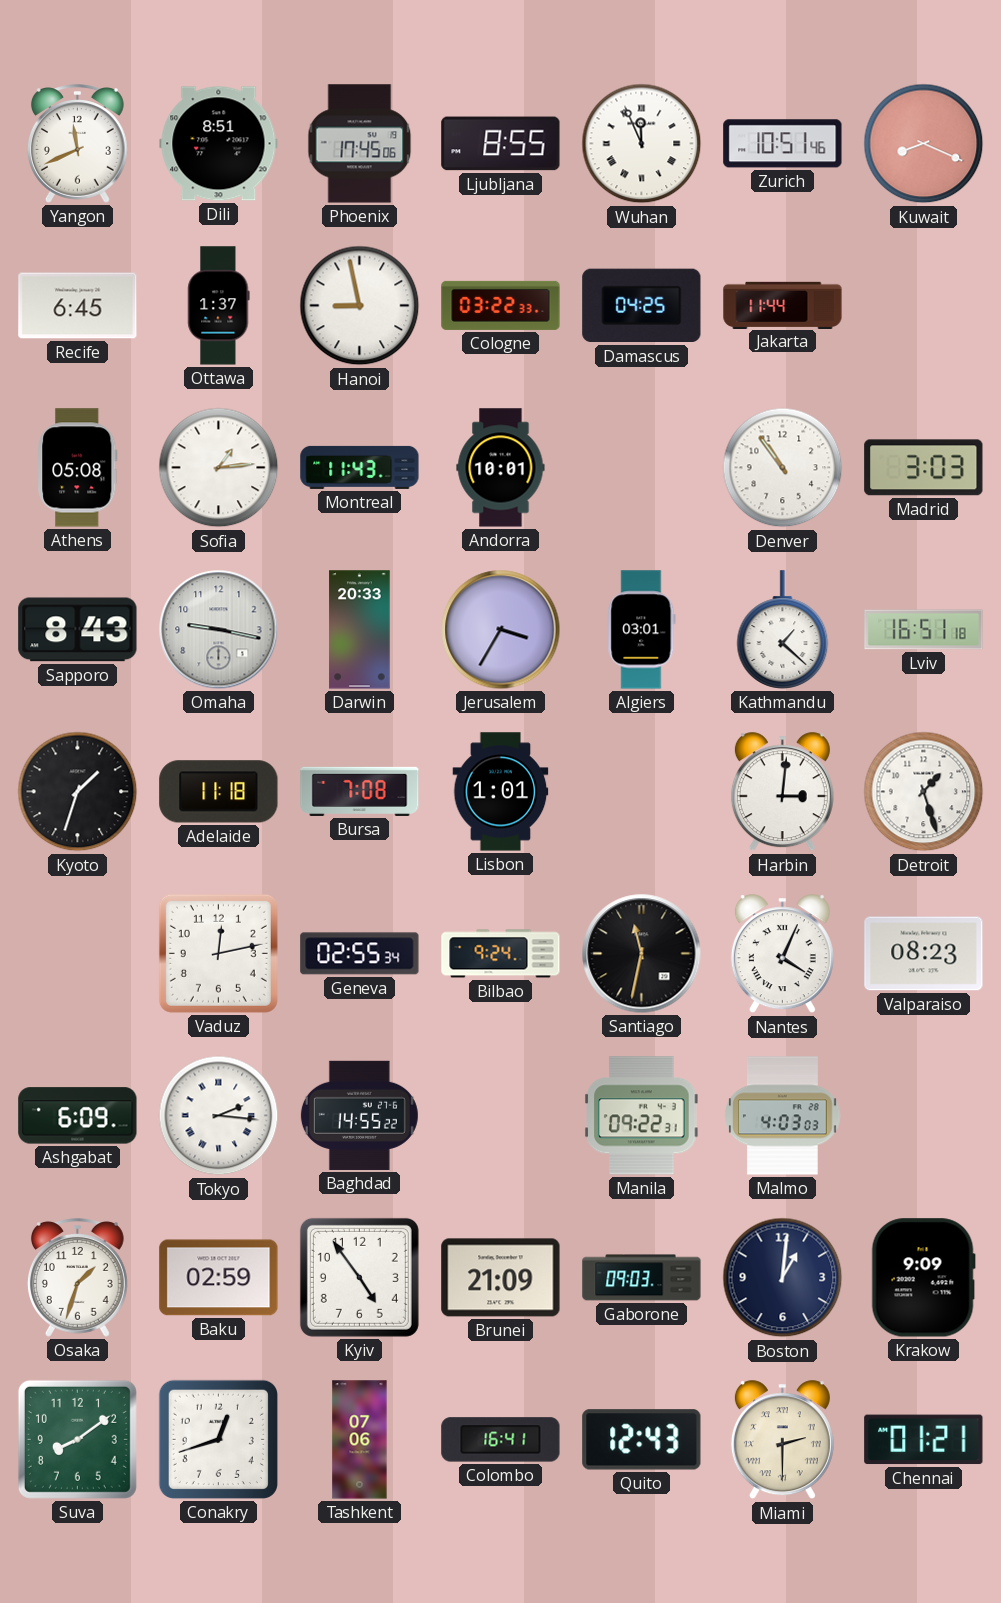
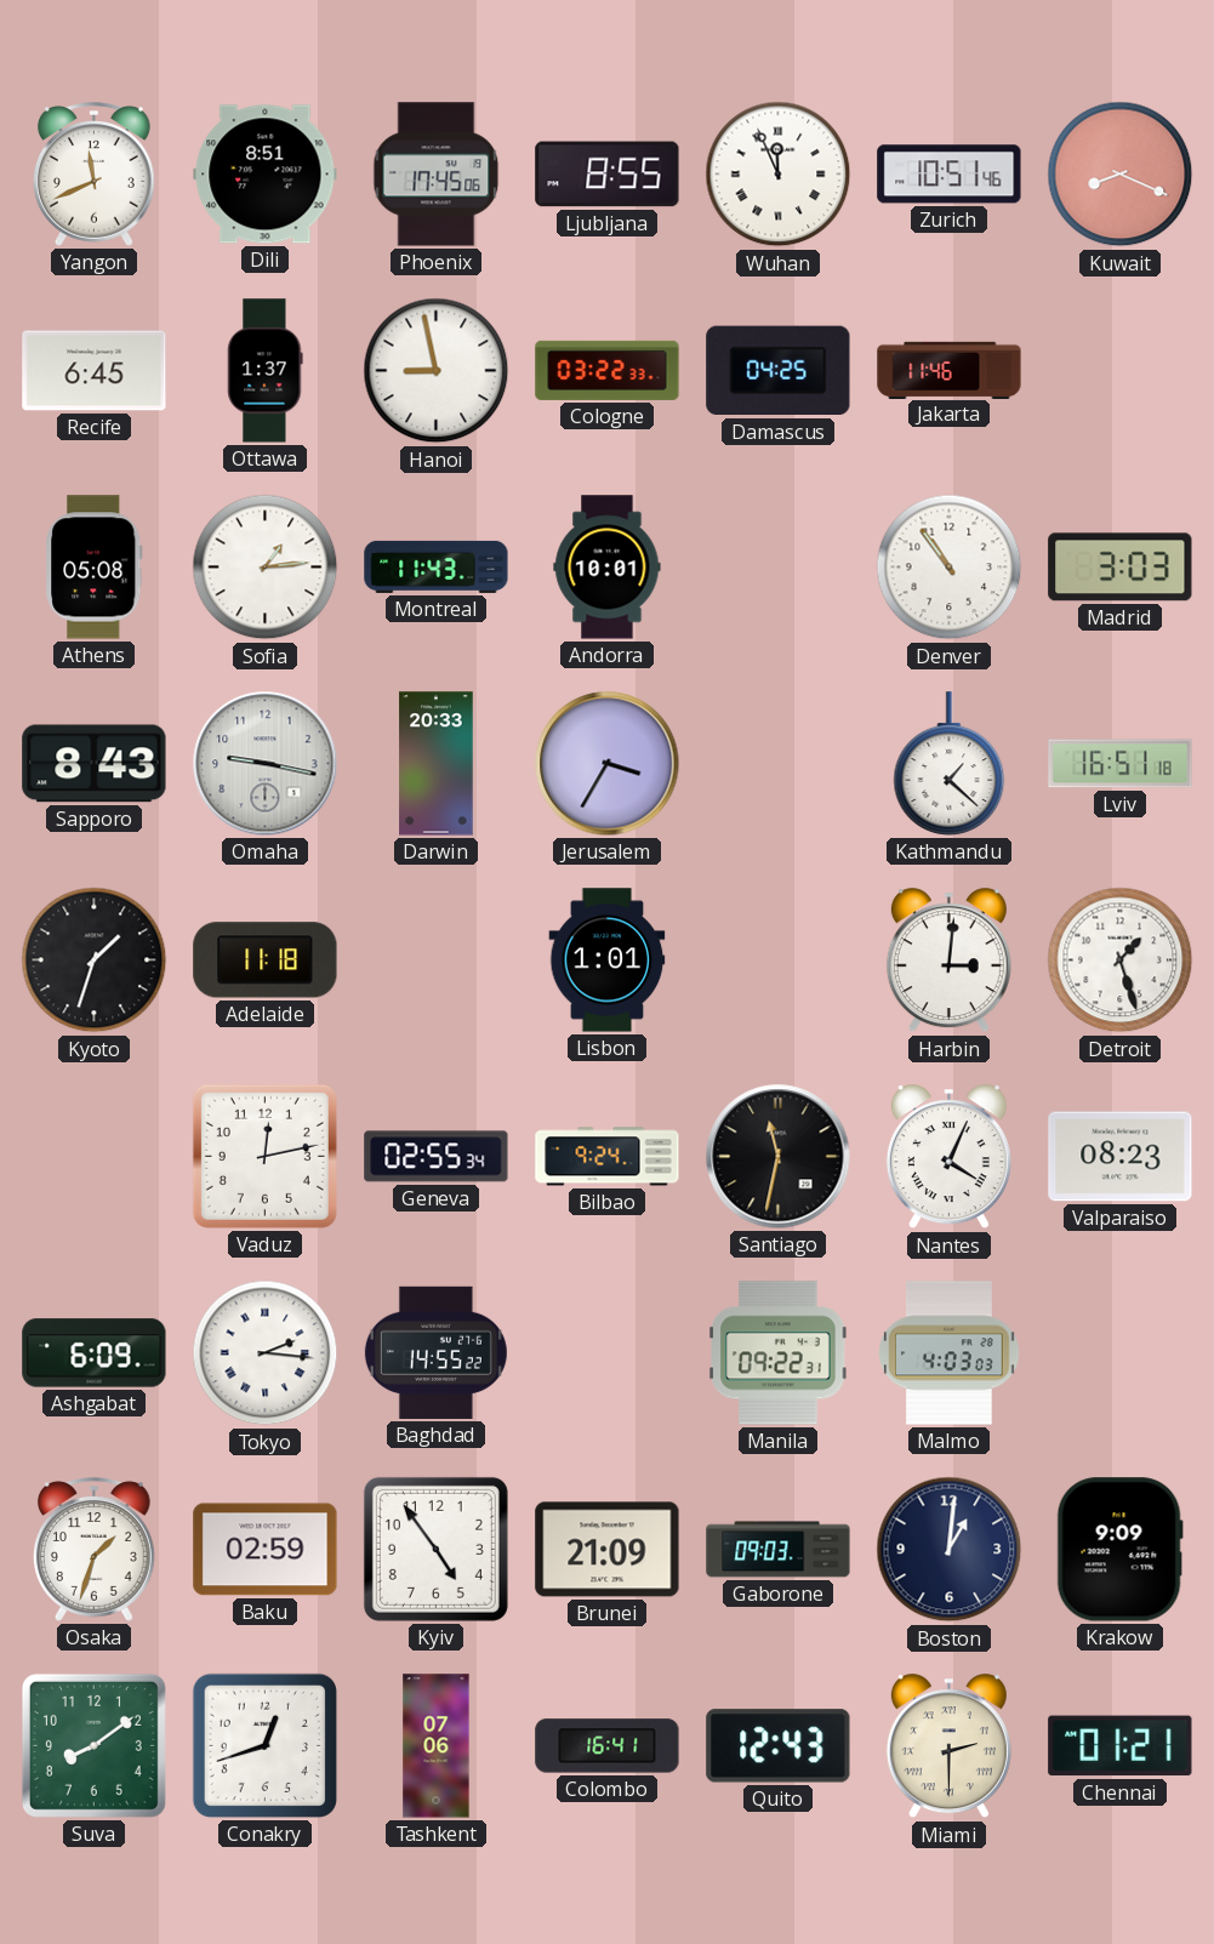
Jakarta: 11:44 -> 11:46
Algiers: 03:01 -> none
Bursa: 7:08 -> none
